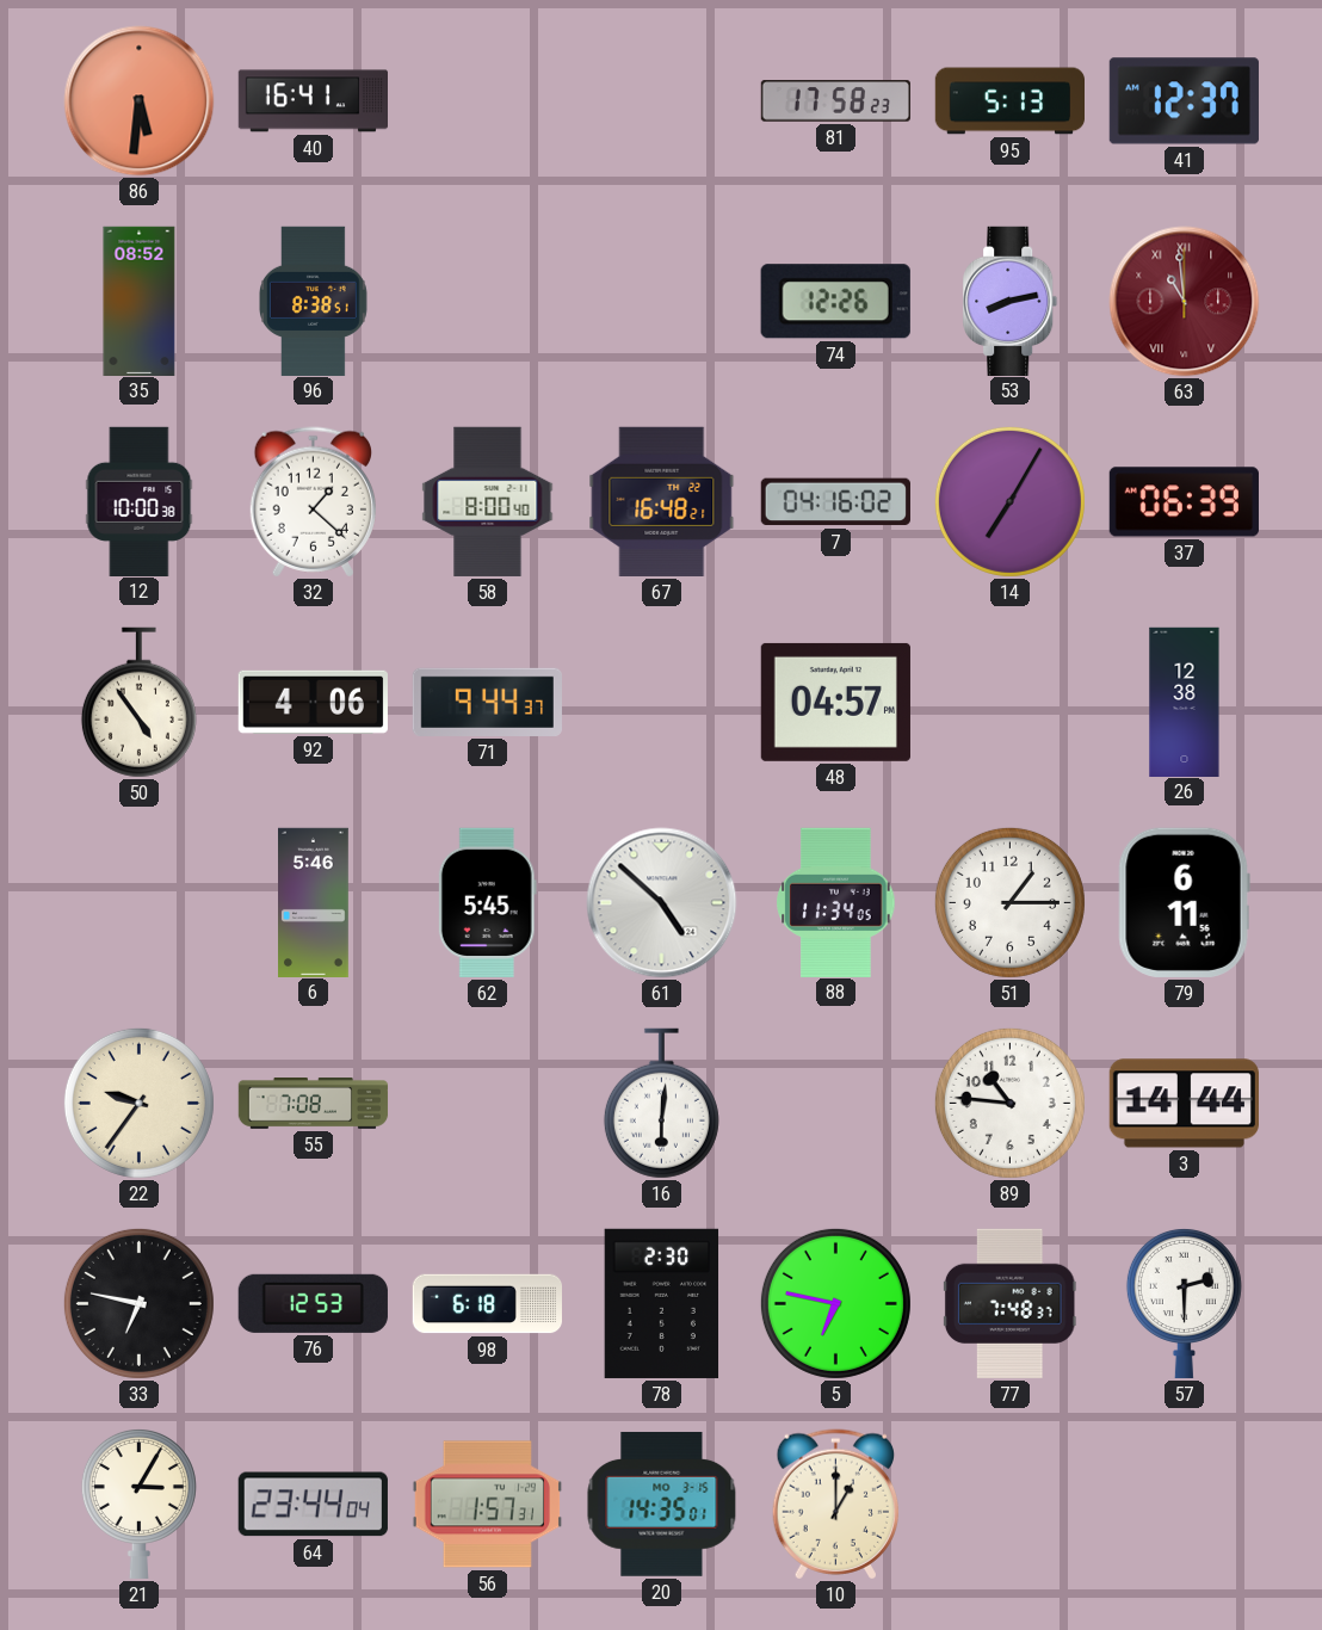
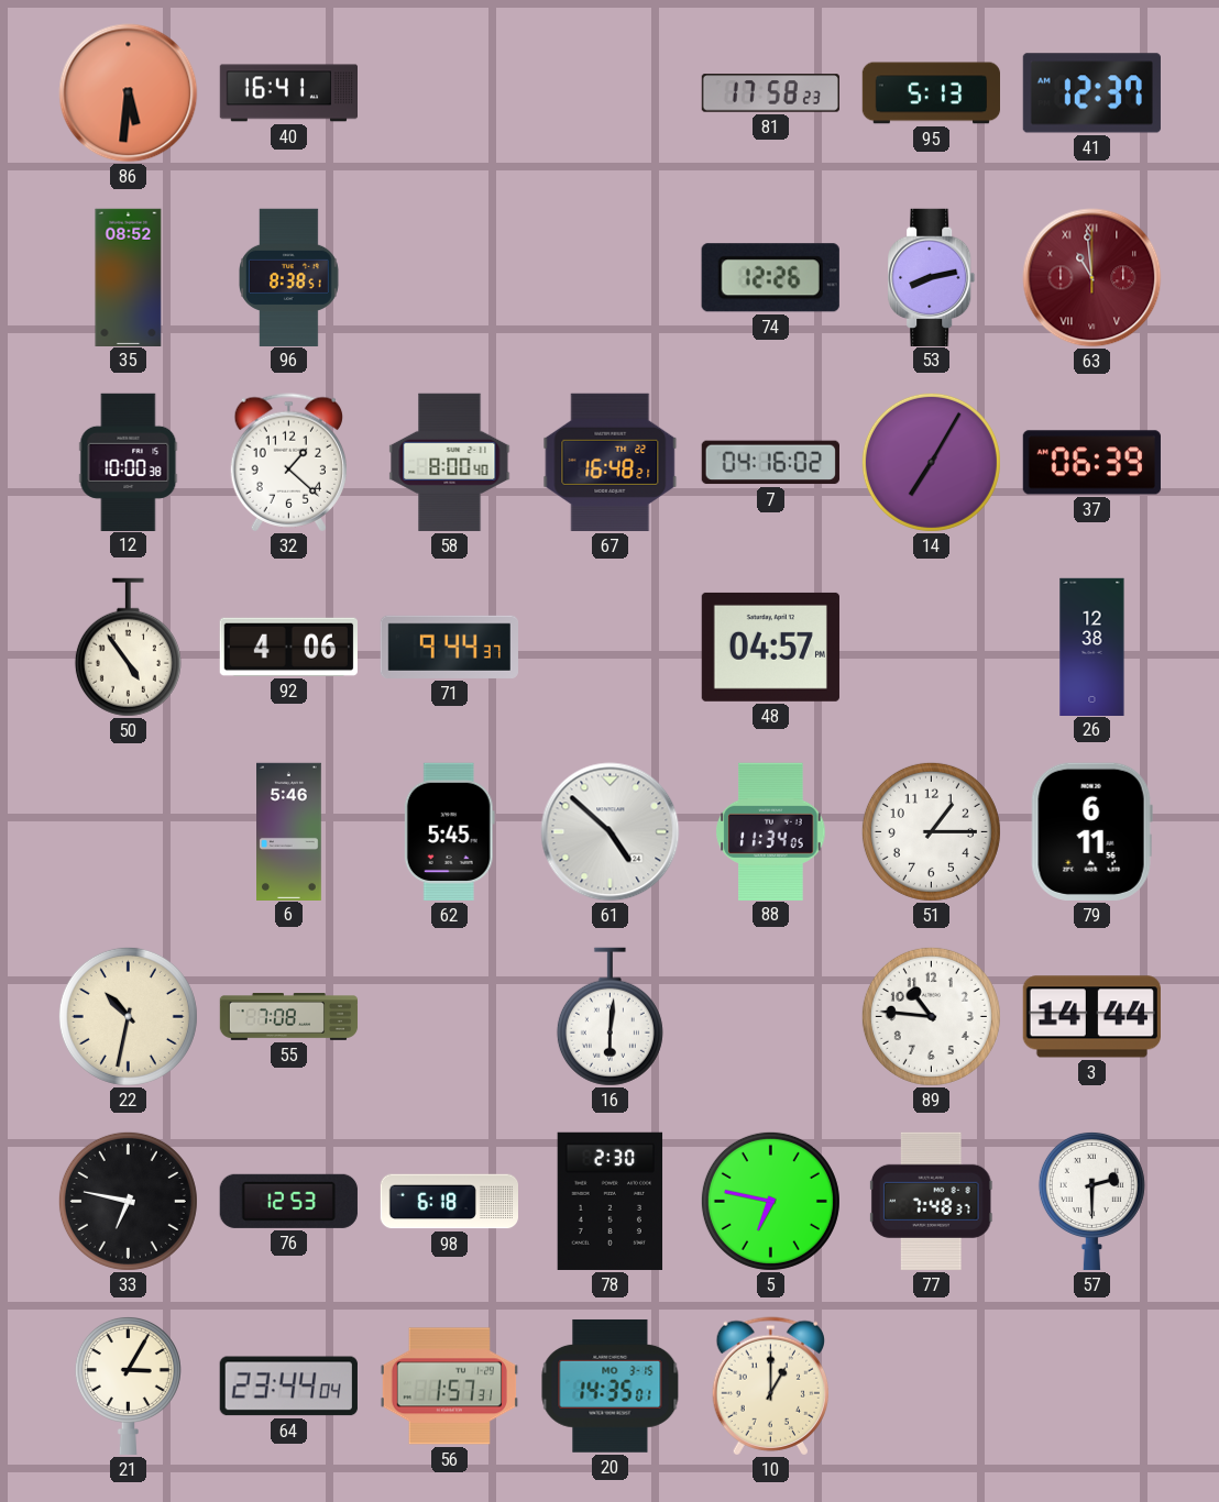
22: 9:36 -> 10:32
